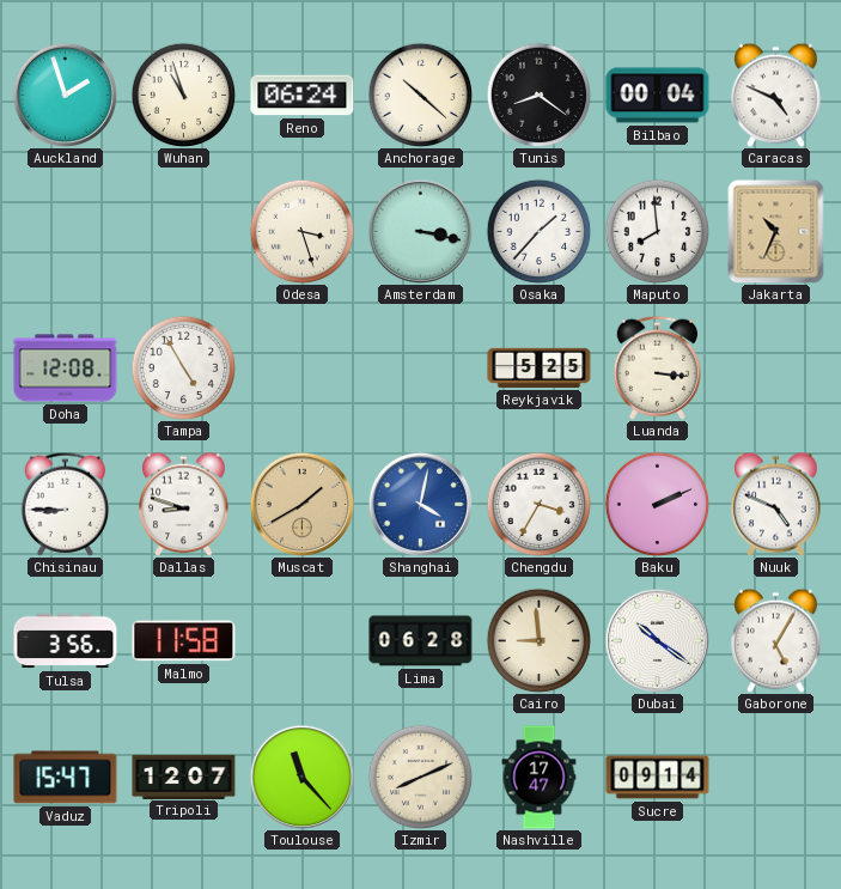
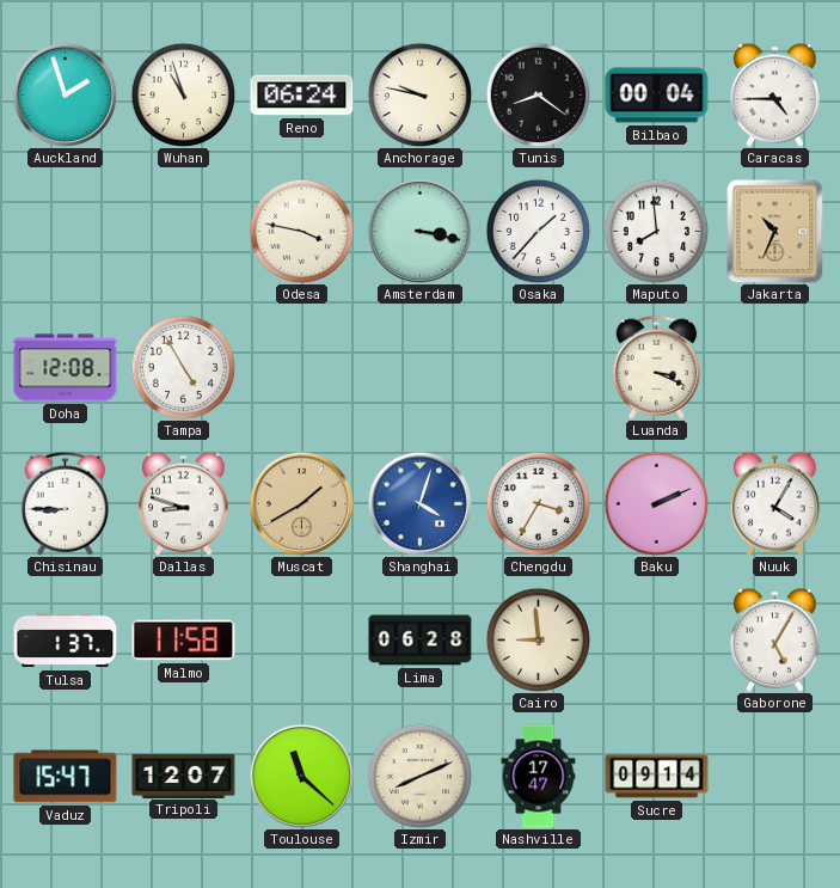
Anchorage: 10:22 -> 9:47
Caracas: 4:49 -> 4:45
Odesa: 3:27 -> 3:47
Reykjavik: 5:25 -> none
Luanda: 3:16 -> 3:19
Shanghai: 4:02 -> 4:03
Nuuk: 4:49 -> 4:05
Tulsa: 3:56 -> 1:37
Dubai: 10:21 -> none
Toulouse: 11:23 -> 11:22
